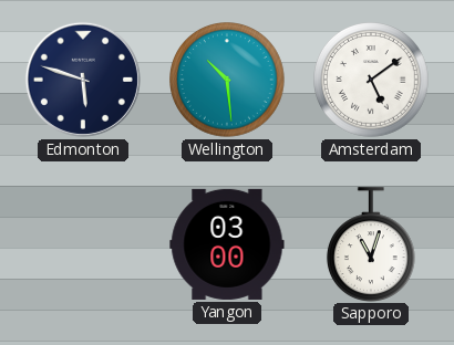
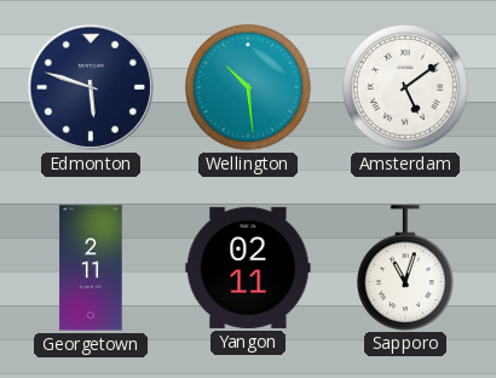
Georgetown: none -> 2:11
Yangon: 03:00 -> 02:11
